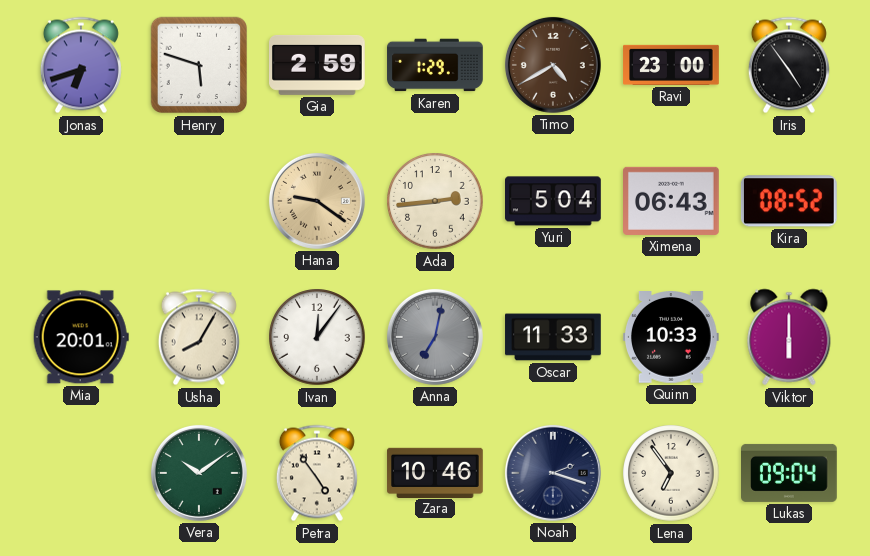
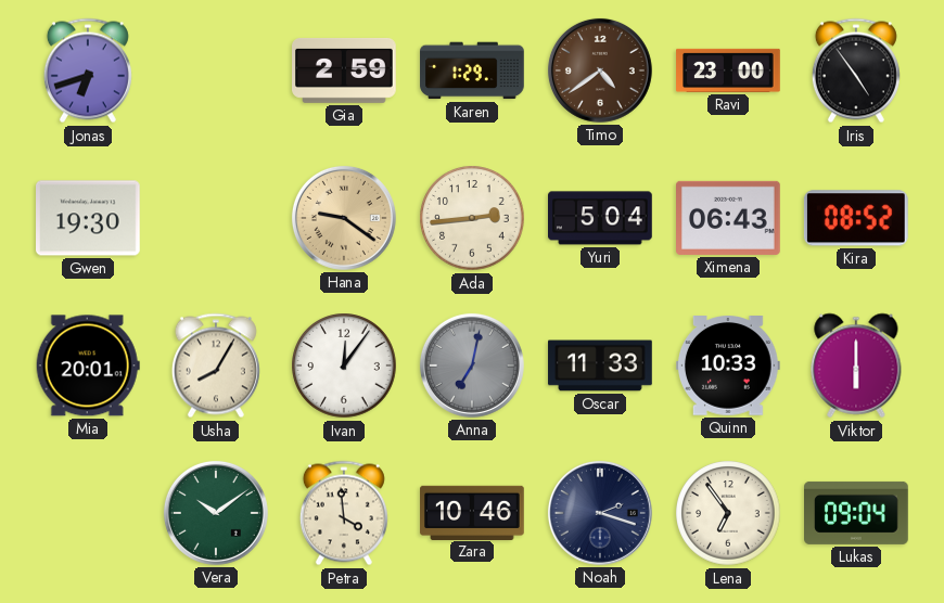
Henry: 5:48 -> none
Timo: 4:40 -> 4:39
Gwen: none -> 19:30
Petra: 4:54 -> 3:59
